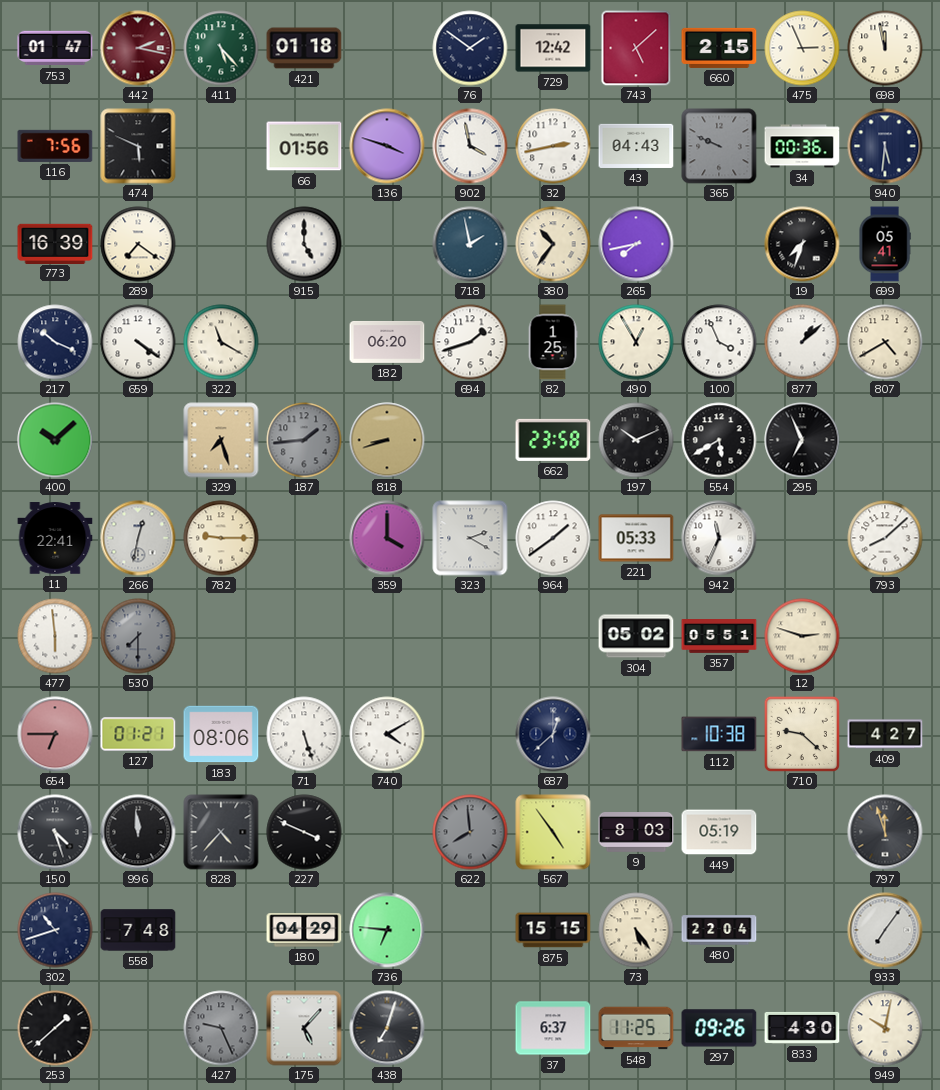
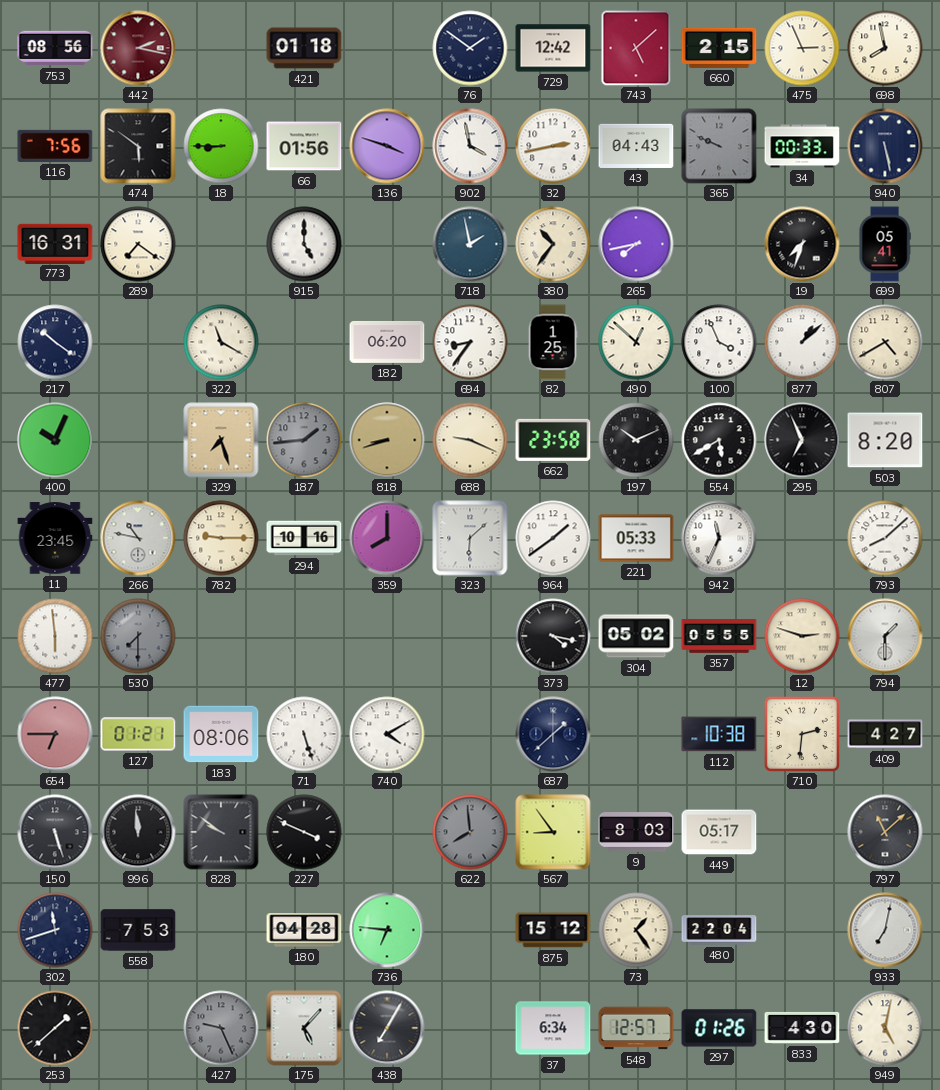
753: 01:47 -> 08:56
411: 5:23 -> none
698: 11:58 -> 7:58
474: 5:49 -> 5:51
18: none -> 8:45
34: 00:36 -> 00:33
940: 5:31 -> 5:28
773: 16:39 -> 16:31
217: 10:19 -> 10:21
659: 4:21 -> none
694: 1:42 -> 8:36
490: 12:55 -> 12:52
400: 10:08 -> 10:04
688: none -> 9:19
503: none -> 8:20
11: 22:41 -> 23:45
266: 12:32 -> 10:47
294: none -> 10:16
359: 4:00 -> 8:00
323: 2:20 -> 6:08
373: none -> 4:17
357: 05:51 -> 05:55
794: none -> 1:30
687: 12:38 -> 1:38
710: 9:22 -> 2:31
150: 4:27 -> 5:27
828: 4:37 -> 9:51
567: 4:54 -> 8:54
449: 05:19 -> 05:17
797: 11:57 -> 11:08
302: 10:42 -> 11:42
558: 7:48 -> 7:53
180: 04:29 -> 04:28
875: 15:15 -> 15:12
73: 5:24 -> 1:24
933: 7:06 -> 7:02
438: 7:03 -> 7:05
37: 6:37 -> 6:34
548: 11:25 -> 12:57
297: 09:26 -> 01:26
949: 10:02 -> 5:02
